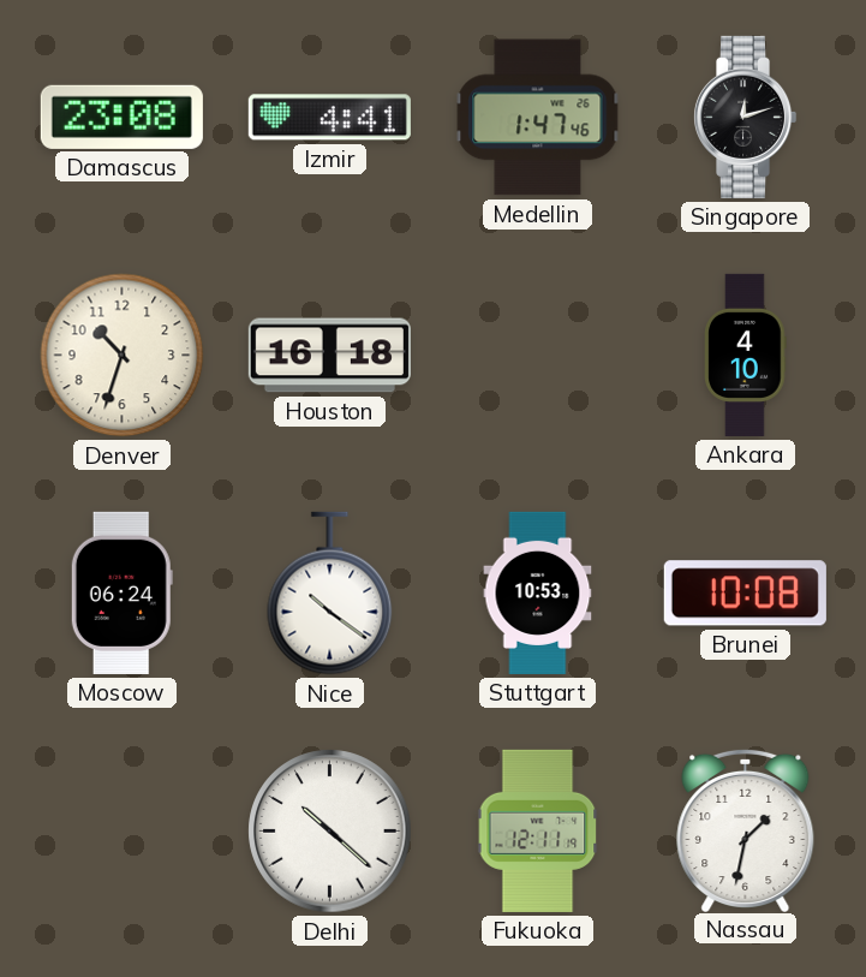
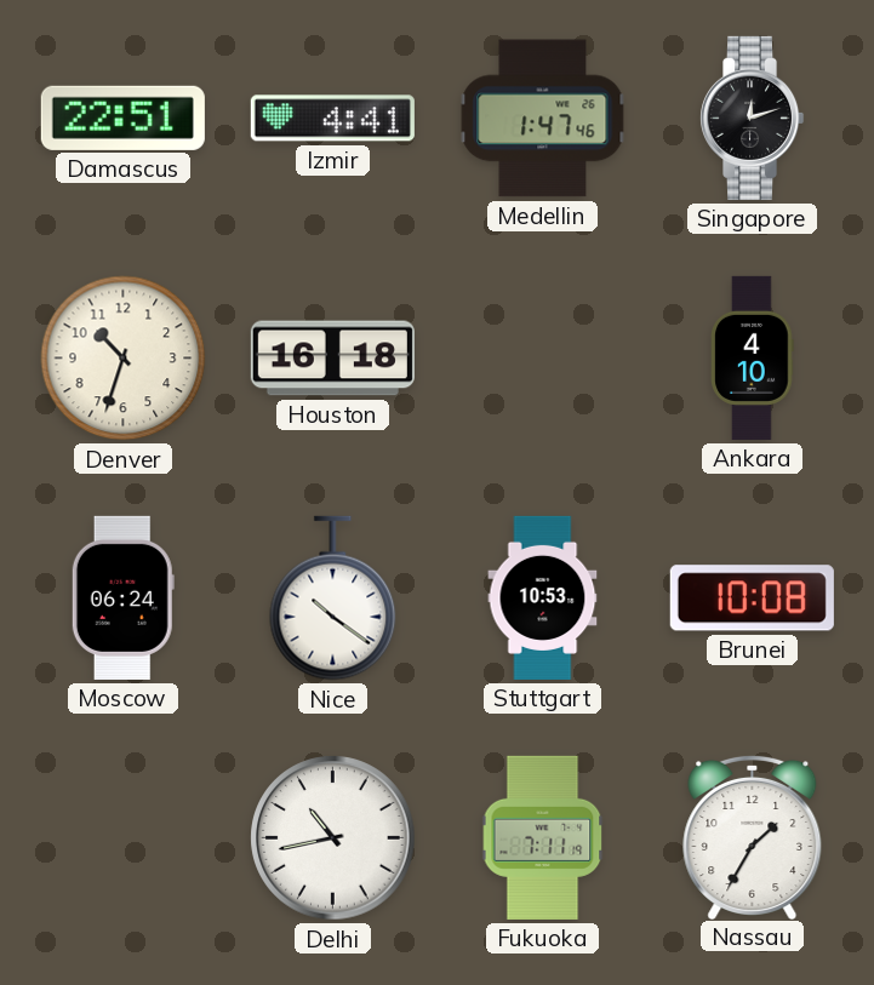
Damascus: 23:08 -> 22:51
Delhi: 10:22 -> 10:43
Fukuoka: 12:11 -> 7:11
Nassau: 1:32 -> 1:35
